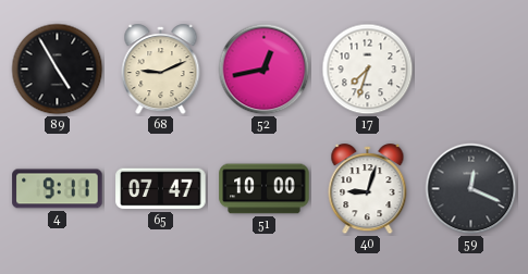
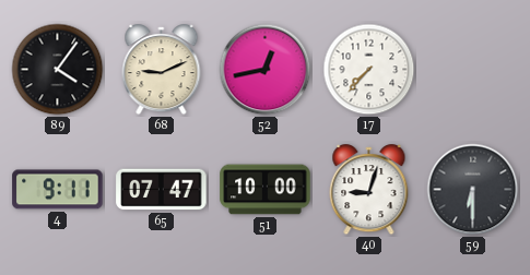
89: 4:55 -> 4:06
17: 7:33 -> 7:37
59: 12:19 -> 6:30
